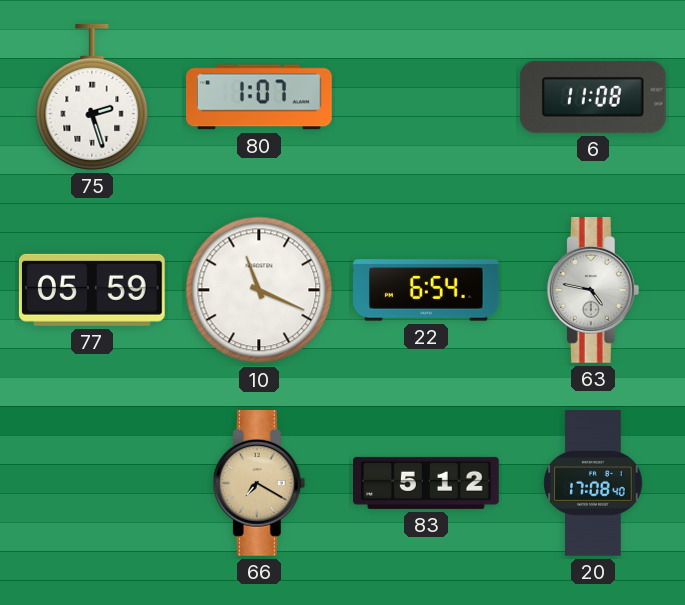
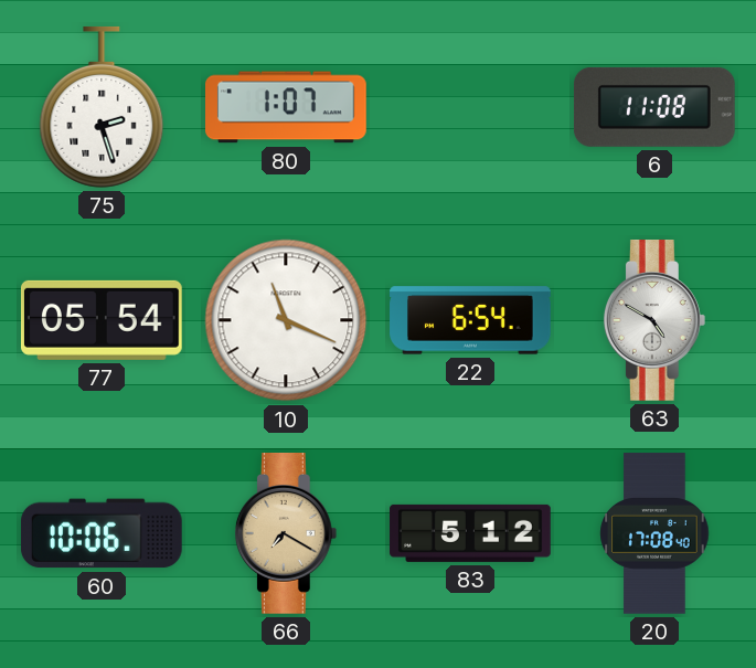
77: 05:59 -> 05:54
63: 4:47 -> 4:50
60: none -> 10:06
